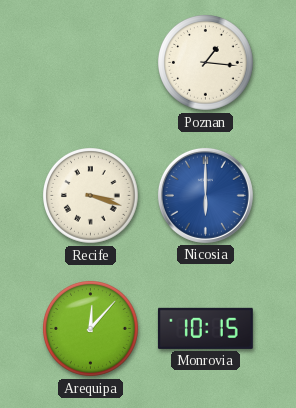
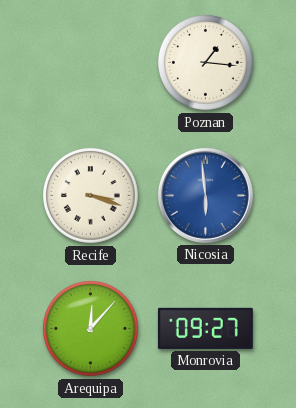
Nicosia: 6:00 -> 5:59
Monrovia: 10:15 -> 09:27
